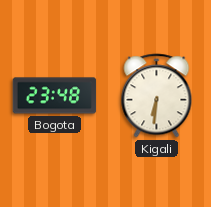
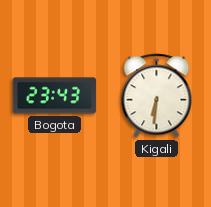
Bogota: 23:48 -> 23:43
